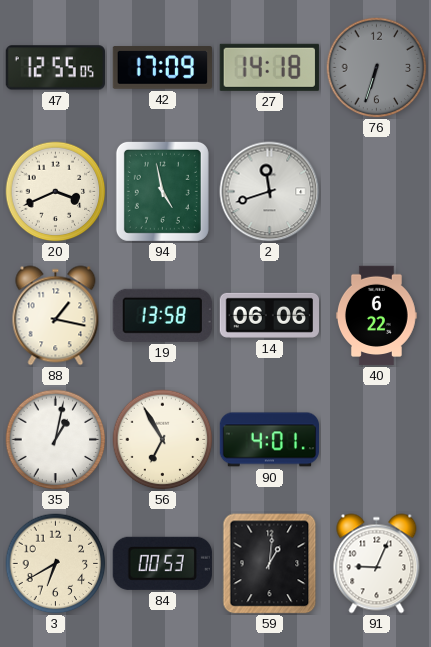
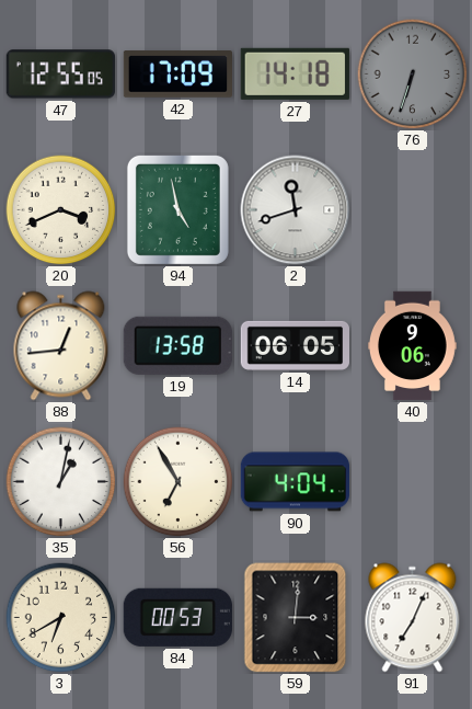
88: 1:17 -> 12:44
14: 06:06 -> 06:05
40: 6:22 -> 9:06
90: 4:01 -> 4:04
59: 1:01 -> 3:01
91: 9:04 -> 7:04
